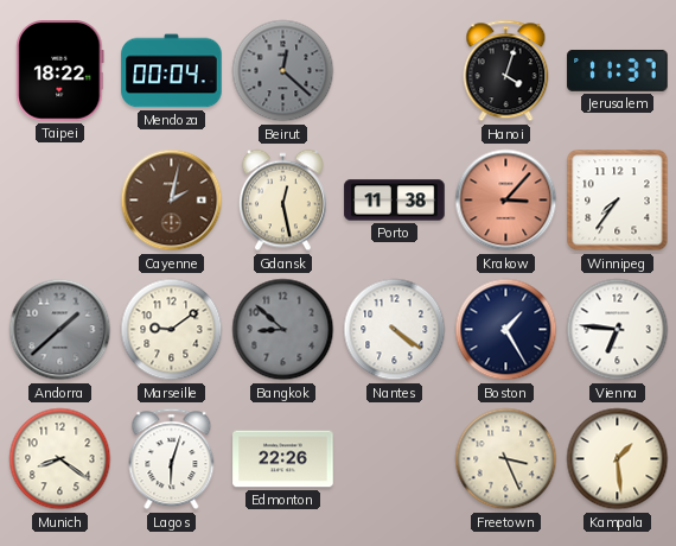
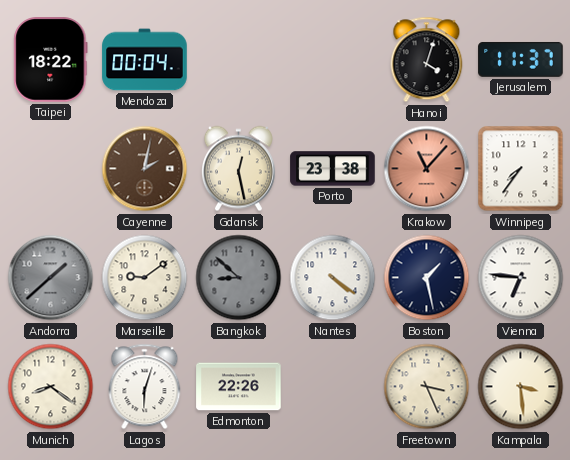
Beirut: 12:22 -> none
Porto: 11:38 -> 23:38
Krakow: 3:07 -> 11:07
Boston: 1:25 -> 1:28
Kampala: 1:29 -> 3:29
